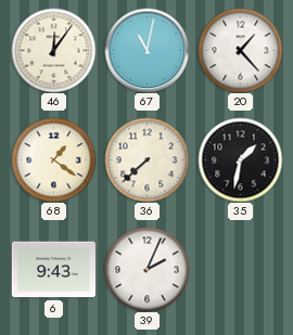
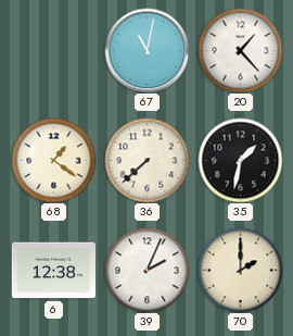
46: 12:06 -> none
6: 9:43 -> 12:38
70: none -> 2:00
